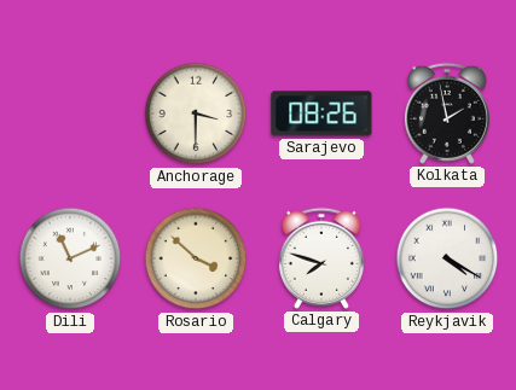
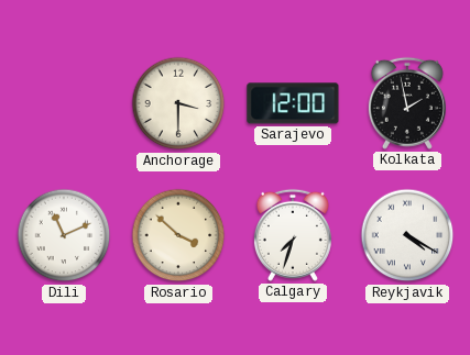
Sarajevo: 08:26 -> 12:00
Calgary: 7:48 -> 7:33
